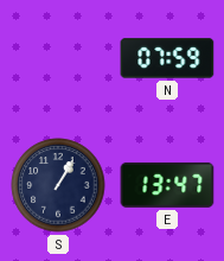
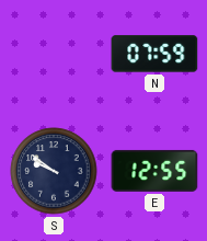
S: 1:05 -> 9:51
E: 13:47 -> 12:55
